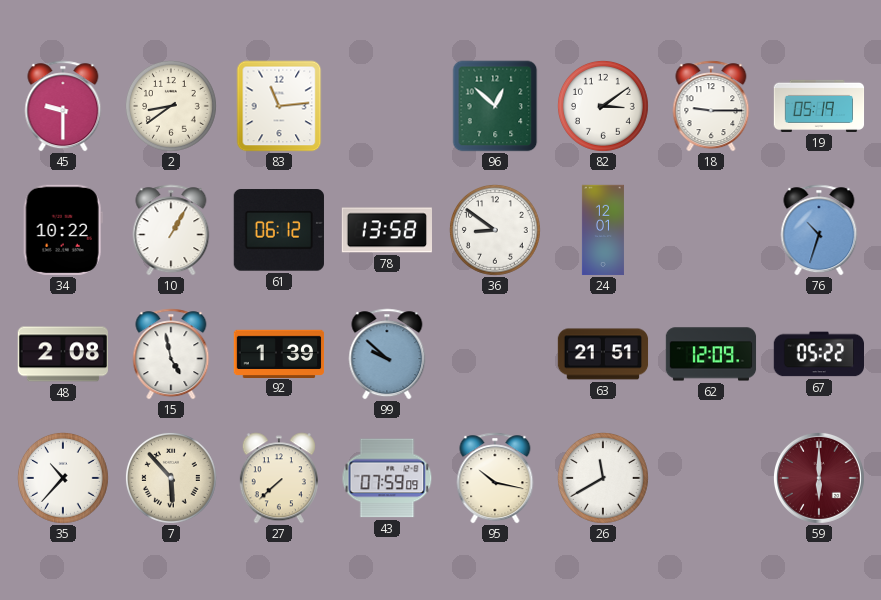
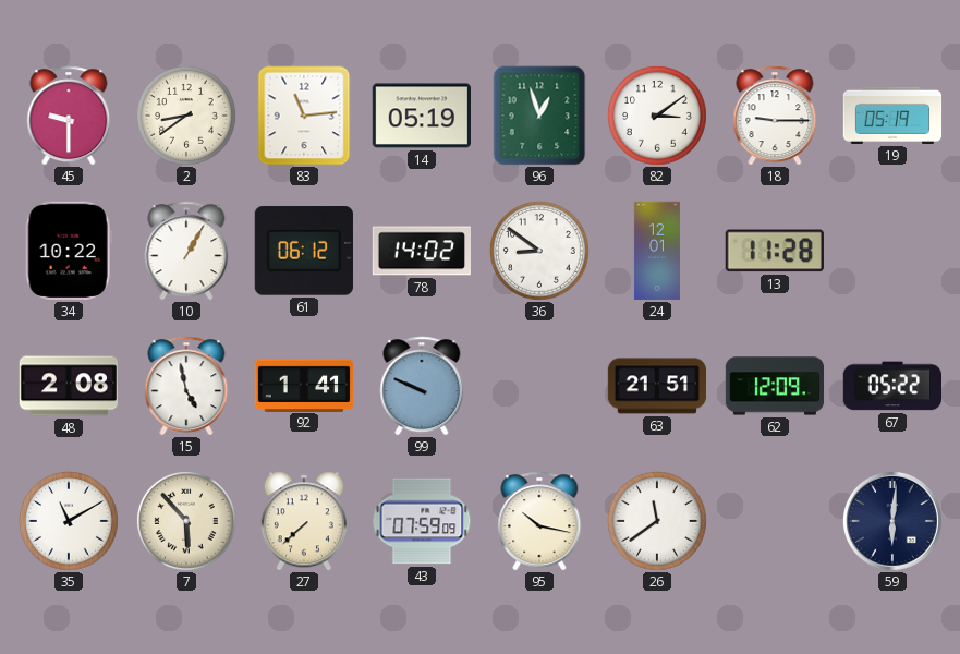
14: none -> 05:19
96: 12:52 -> 12:57
78: 13:58 -> 14:02
13: none -> 11:28
76: 10:33 -> none
92: 1:39 -> 1:41
99: 9:52 -> 9:49
35: 10:37 -> 11:10
26: 11:40 -> 11:39
59: 6:00 -> 6:01
59 dial: burgundy -> navy
